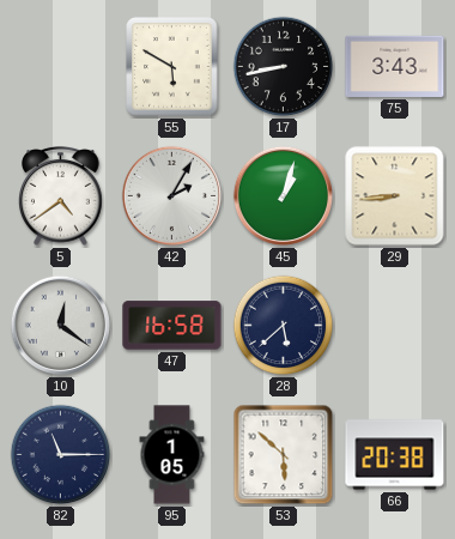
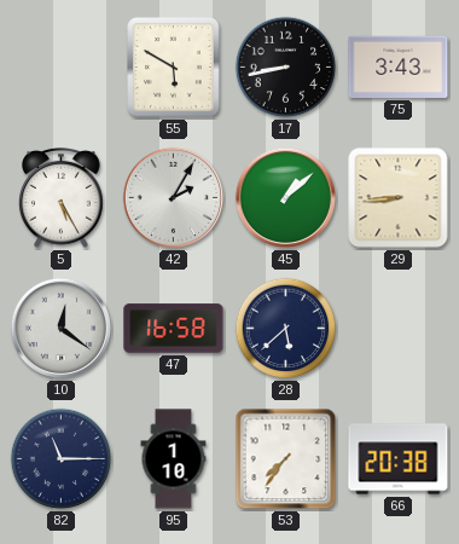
5: 4:39 -> 5:25
45: 1:03 -> 1:08
95: 1:05 -> 1:10
53: 5:52 -> 7:36
